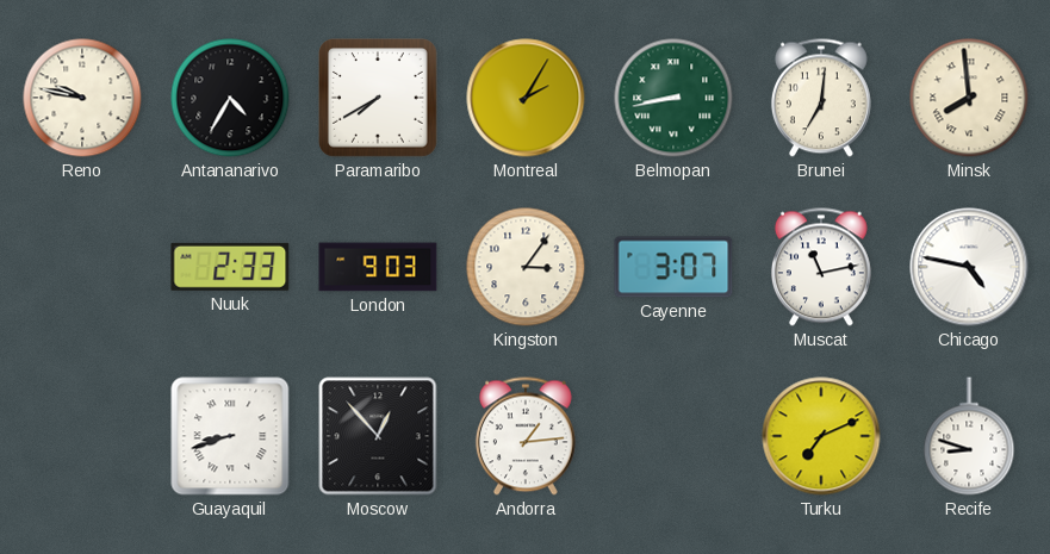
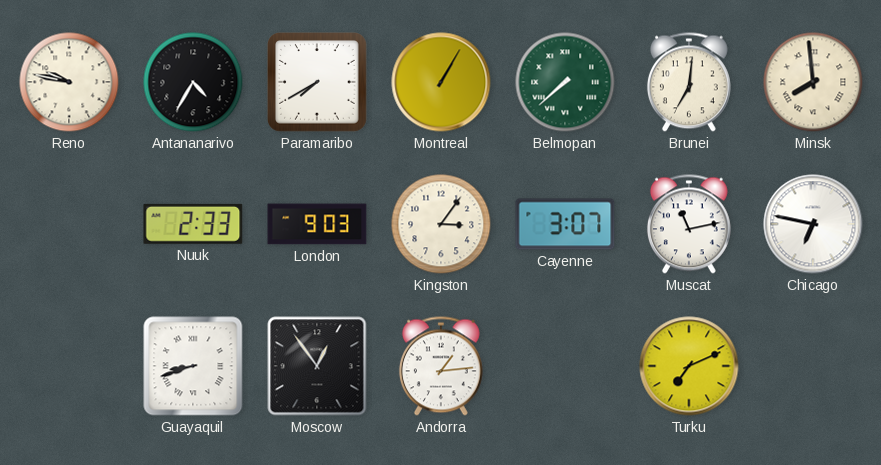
Montreal: 2:05 -> 1:05
Belmopan: 8:43 -> 7:38
Chicago: 4:47 -> 6:47
Moscow: 12:53 -> 12:54
Recife: 8:48 -> none
